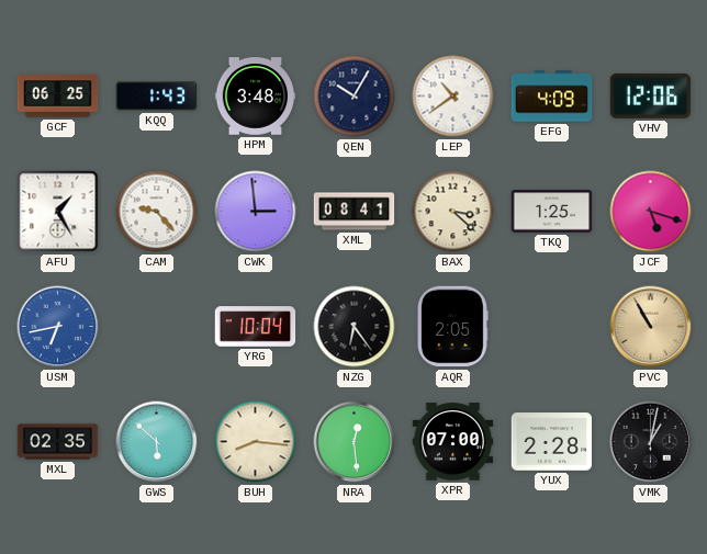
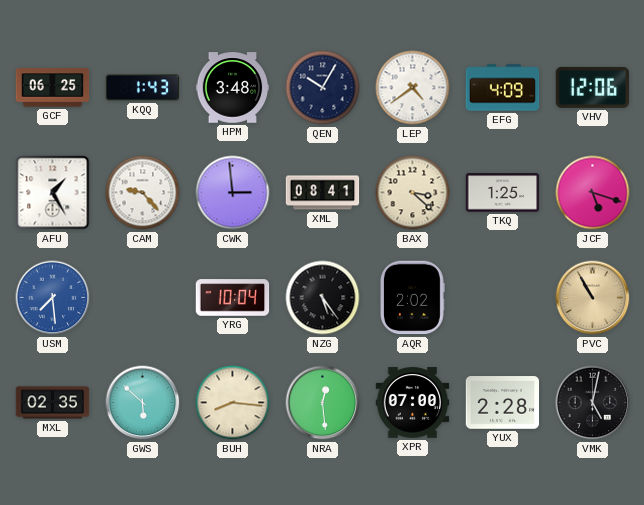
LEP: 10:39 -> 4:39
USM: 6:43 -> 7:29
NZG: 6:24 -> 5:24
AQR: 2:05 -> 2:02
VMK: 1:02 -> 5:02
